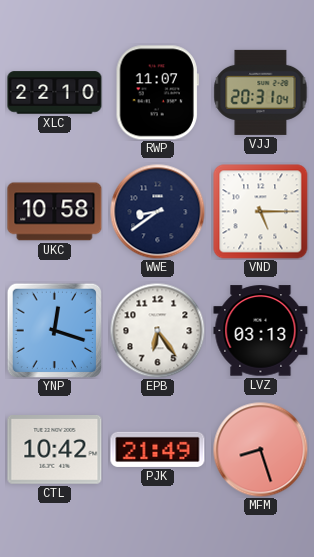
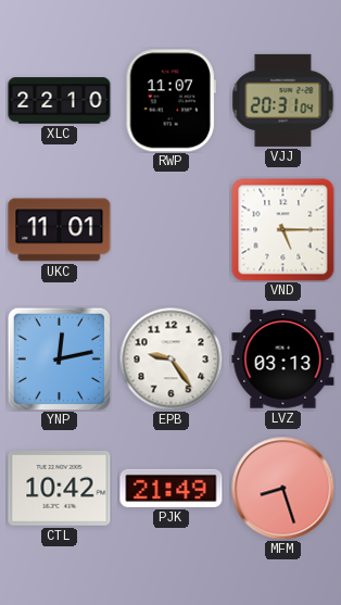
UKC: 10:58 -> 11:01
WWE: 8:39 -> none
YNP: 12:18 -> 12:13
EPB: 6:24 -> 9:24
